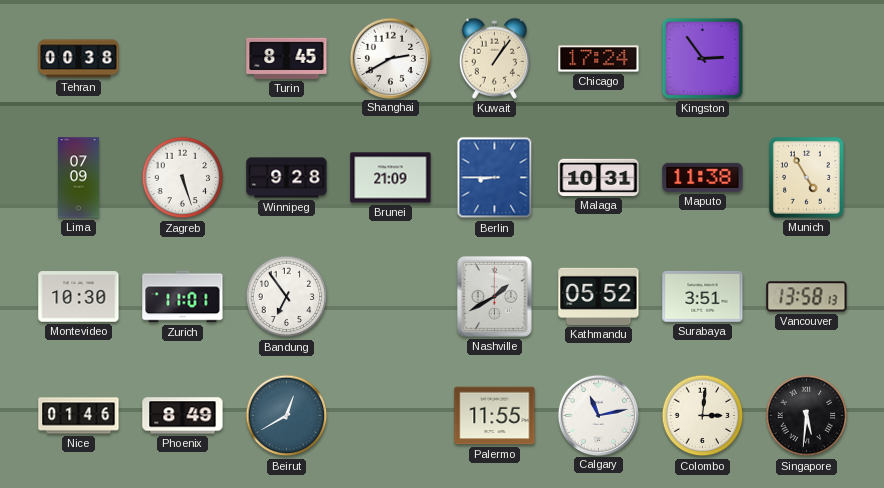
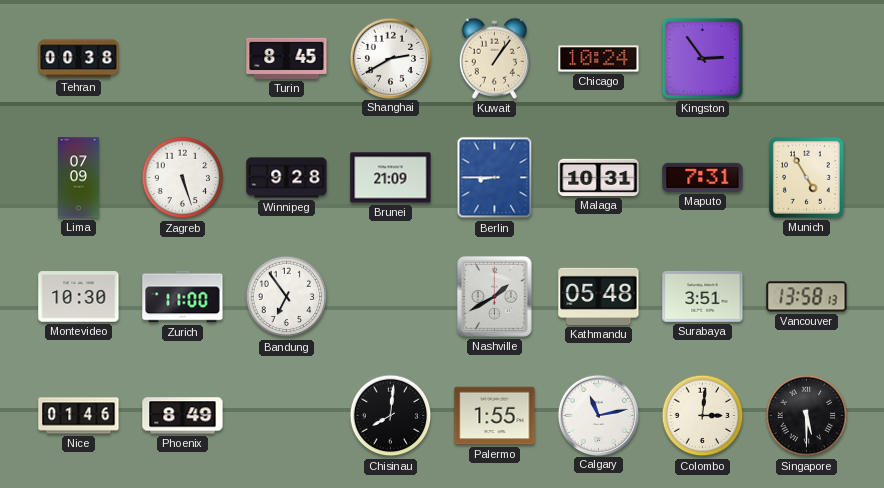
Chicago: 17:24 -> 10:24
Maputo: 11:38 -> 7:31
Zurich: 11:01 -> 11:00
Kathmandu: 05:52 -> 05:48
Beirut: 12:40 -> none
Chisinau: none -> 8:01
Palermo: 11:55 -> 1:55
Singapore: 5:31 -> 5:30
